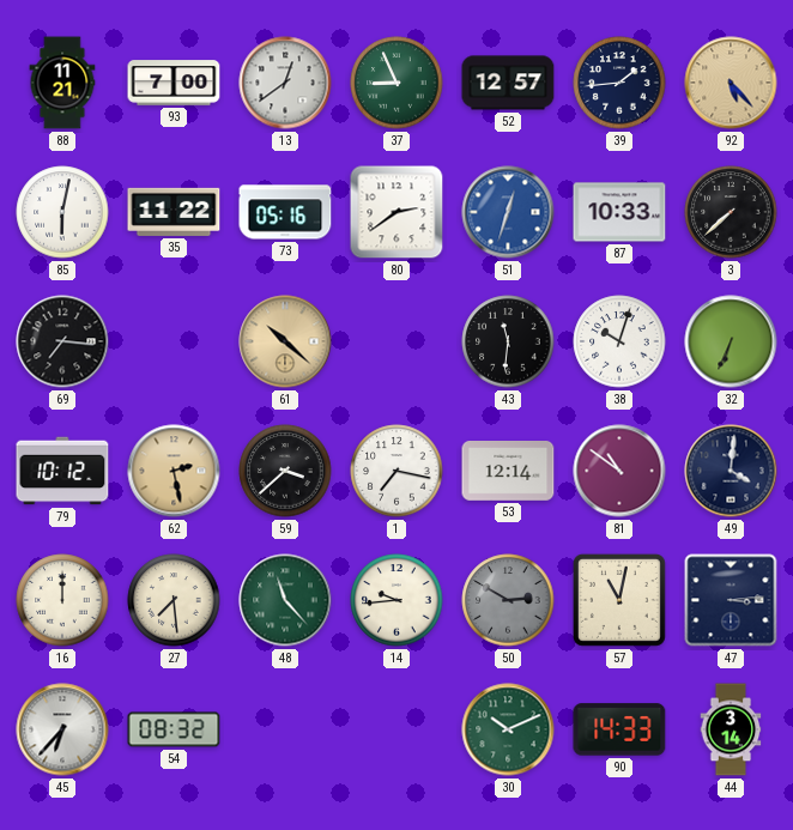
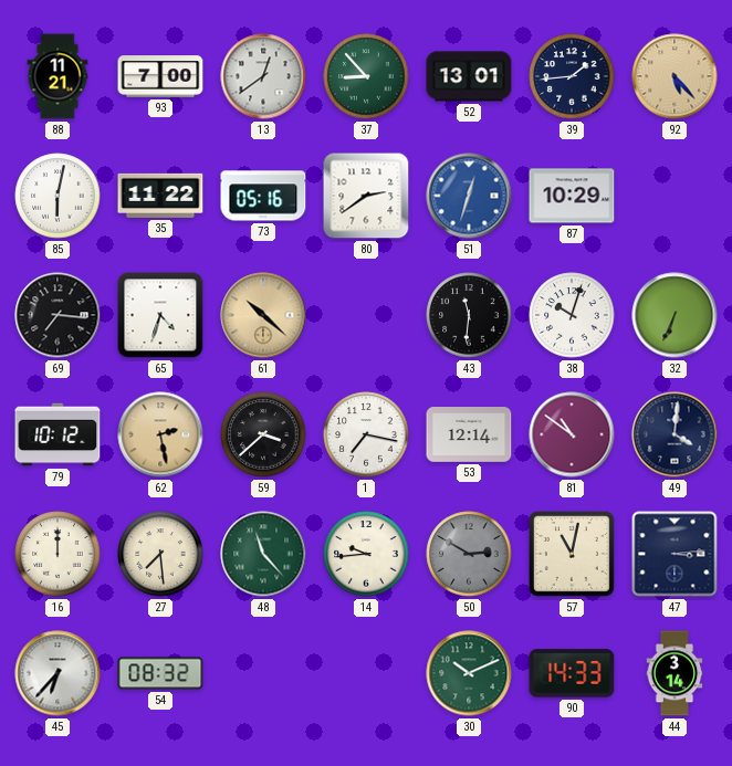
37: 8:56 -> 8:53
52: 12:57 -> 13:01
87: 10:33 -> 10:29
3: 7:38 -> none
65: none -> 4:33
